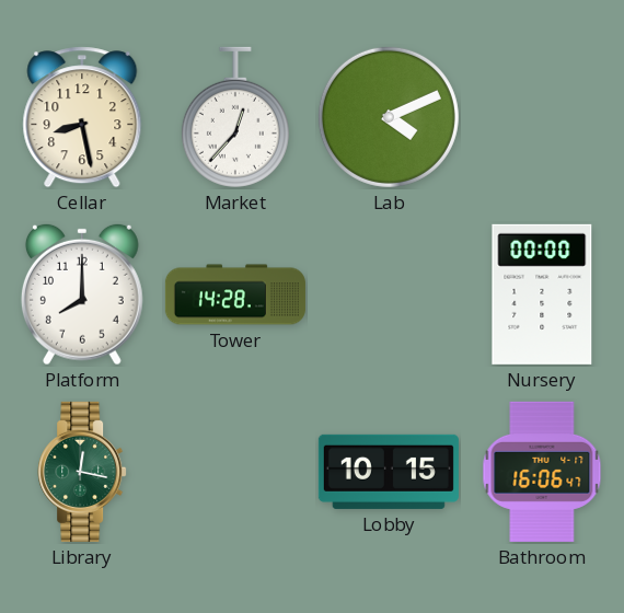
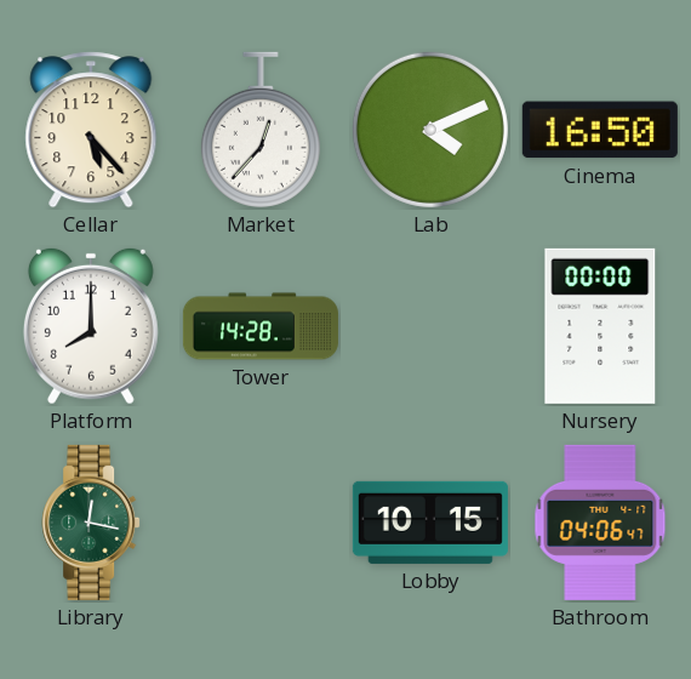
Cellar: 8:28 -> 5:23
Cinema: none -> 16:50
Bathroom: 16:06 -> 04:06
